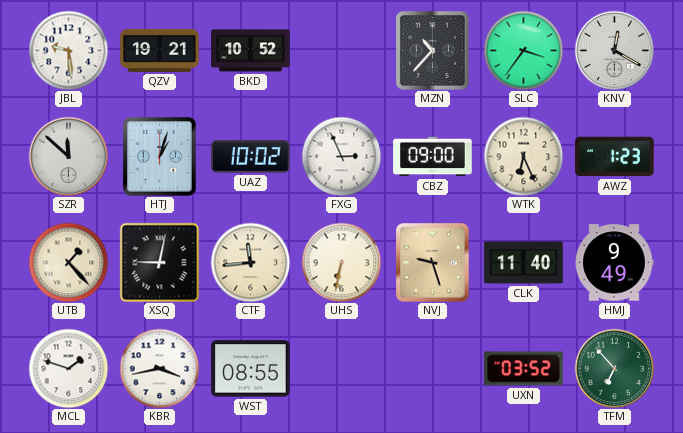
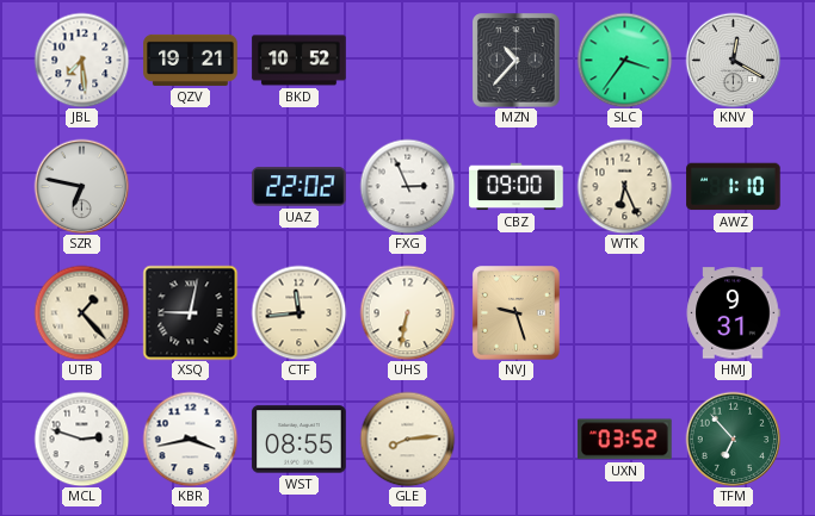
JBL: 9:29 -> 7:29
SZR: 11:52 -> 6:47
HTJ: 1:03 -> none
UAZ: 10:02 -> 22:02
AWZ: 1:23 -> 1:10
CLK: 11:40 -> none
HMJ: 9:49 -> 9:31
MCL: 1:48 -> 2:48
GLE: none -> 8:14
